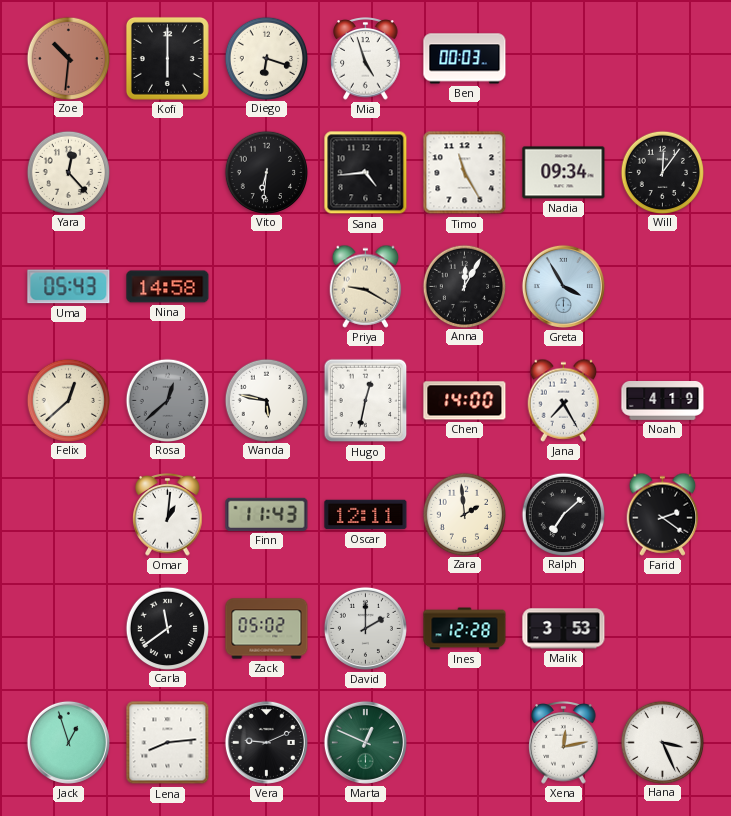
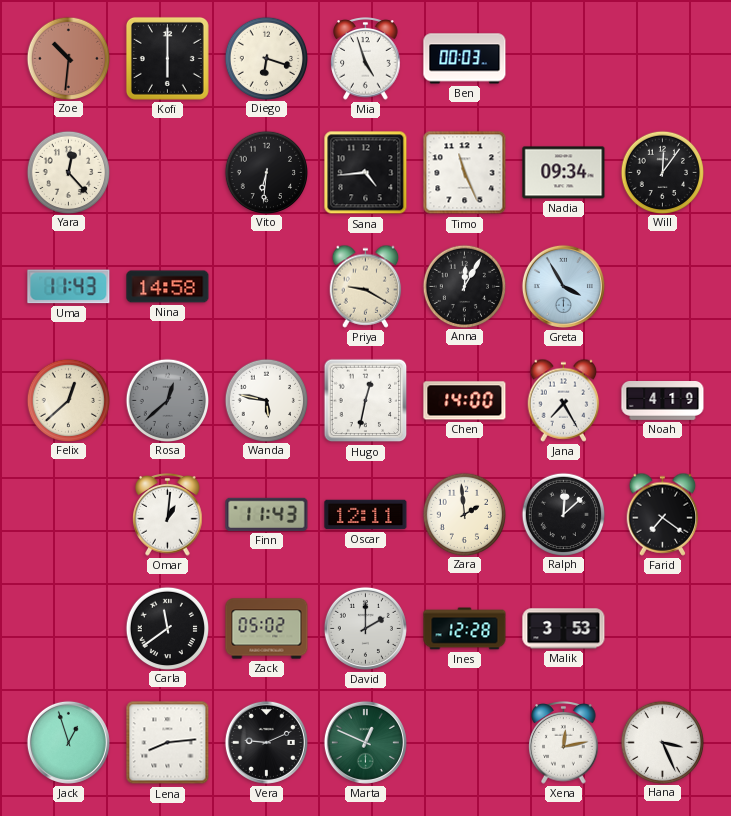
Timo: 11:25 -> 11:26
Uma: 05:43 -> 11:43
Ralph: 7:08 -> 12:08
Farid: 2:21 -> 7:21
